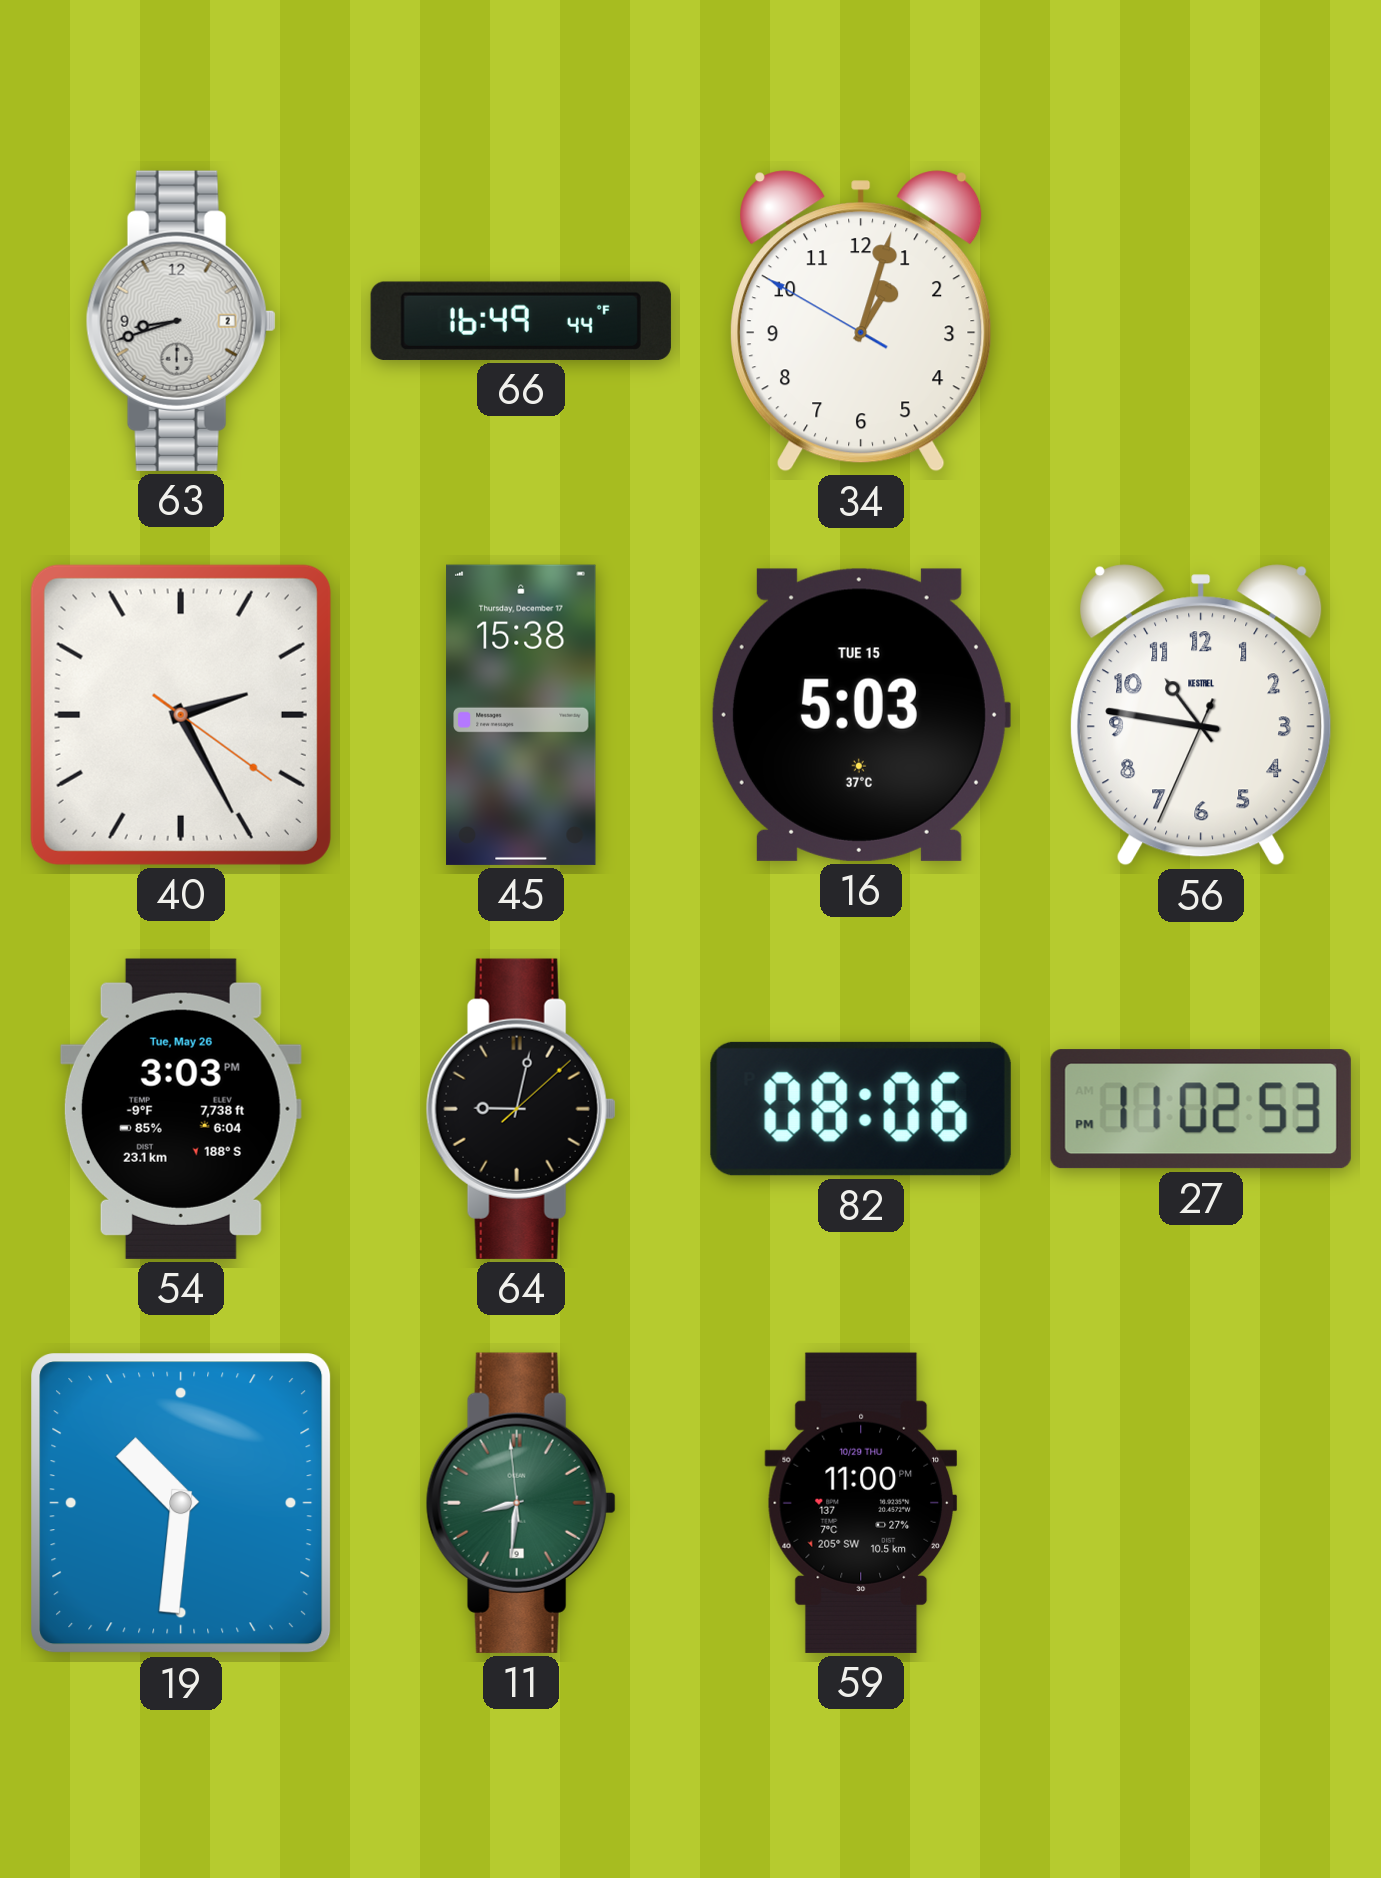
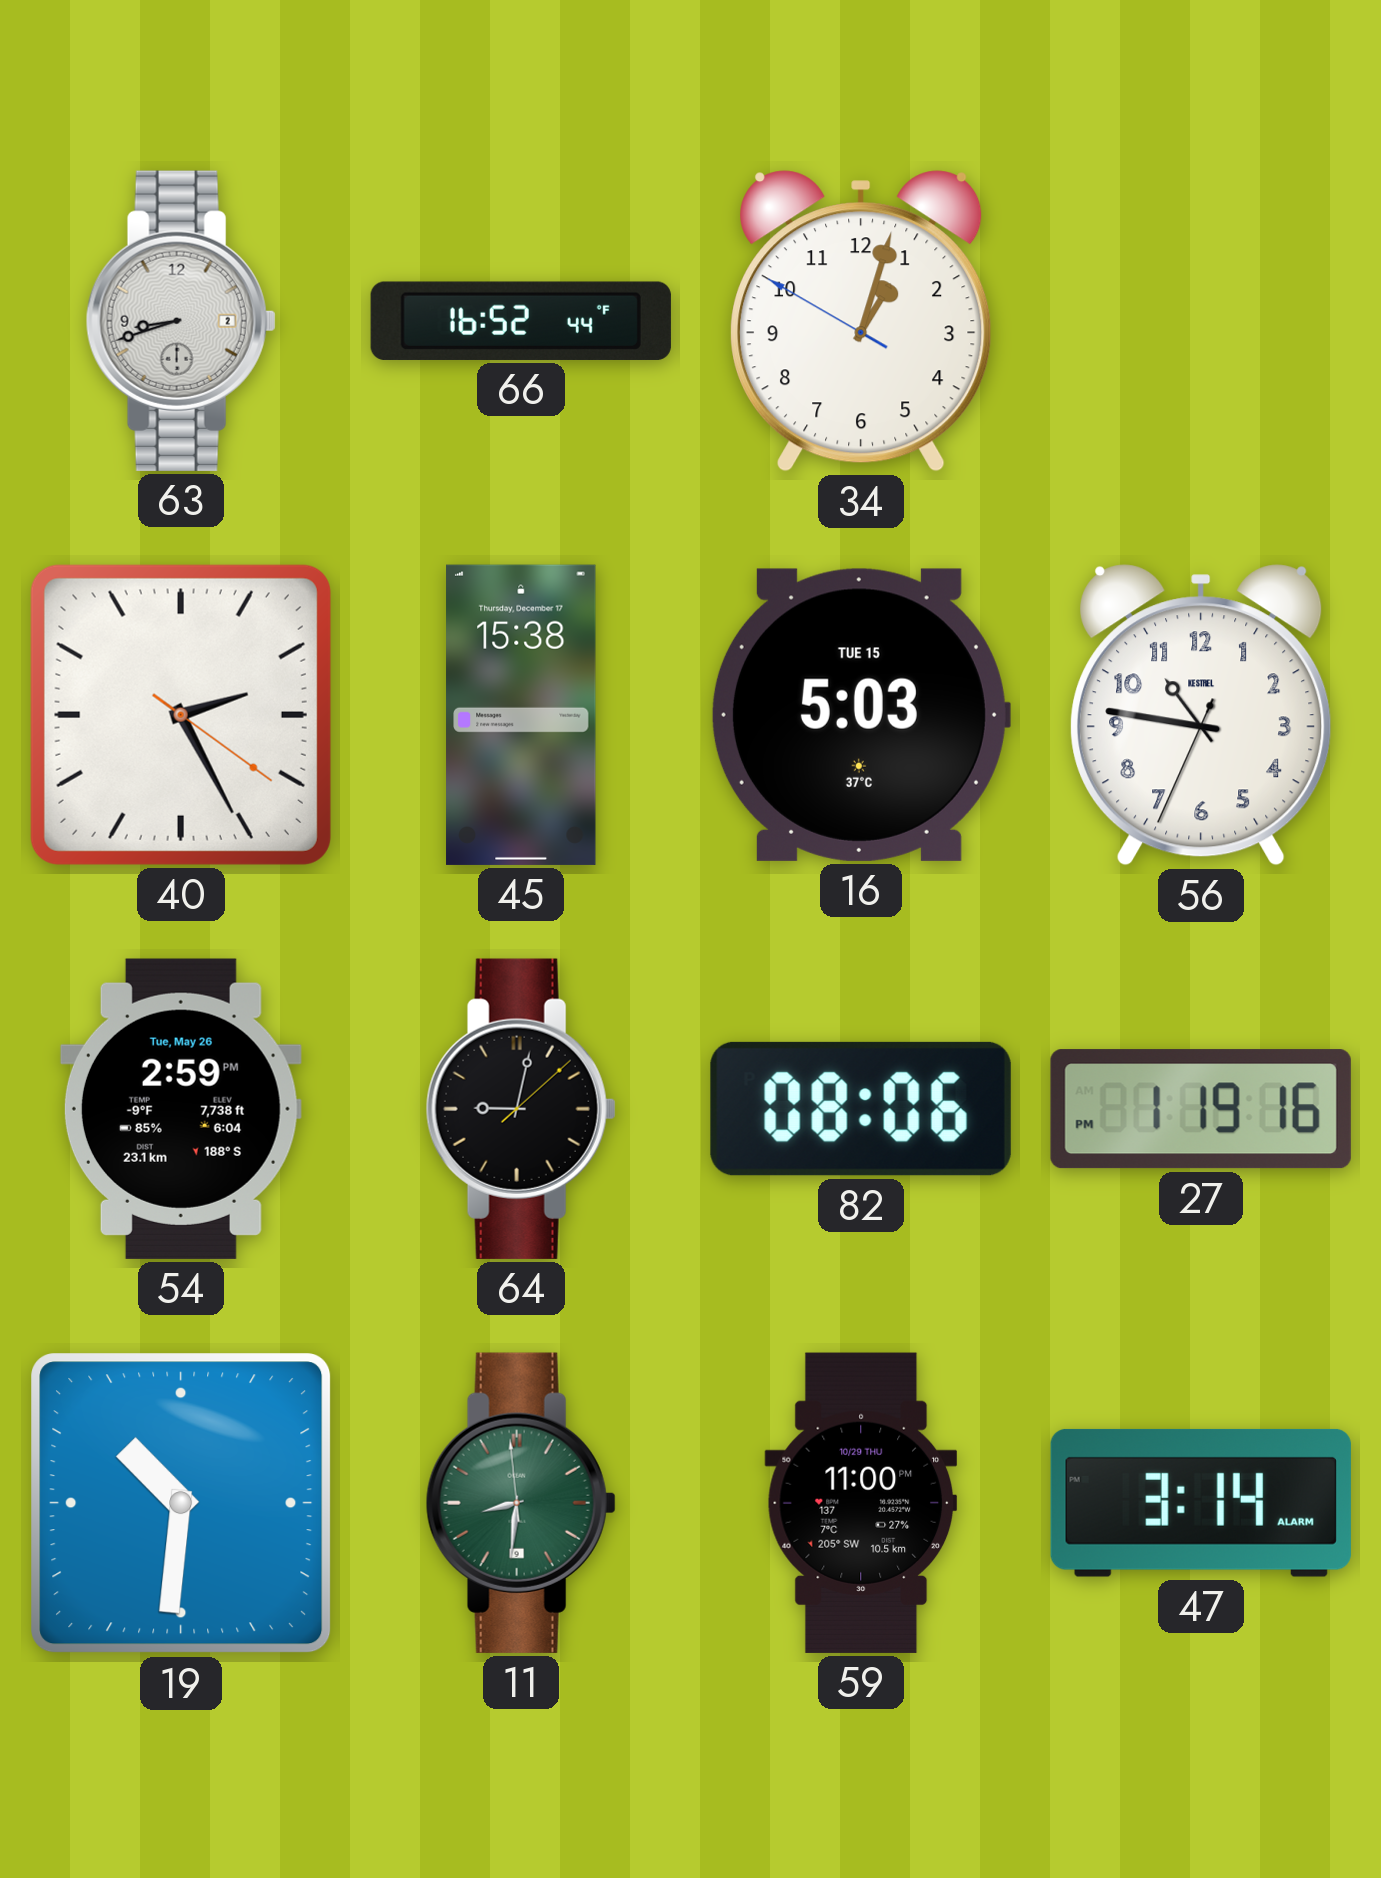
66: 16:49 -> 16:52
54: 3:03 -> 2:59
27: 11:02 -> 1:19
47: none -> 3:14
